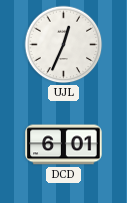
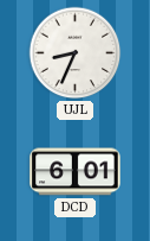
UJL: 12:34 -> 8:34
